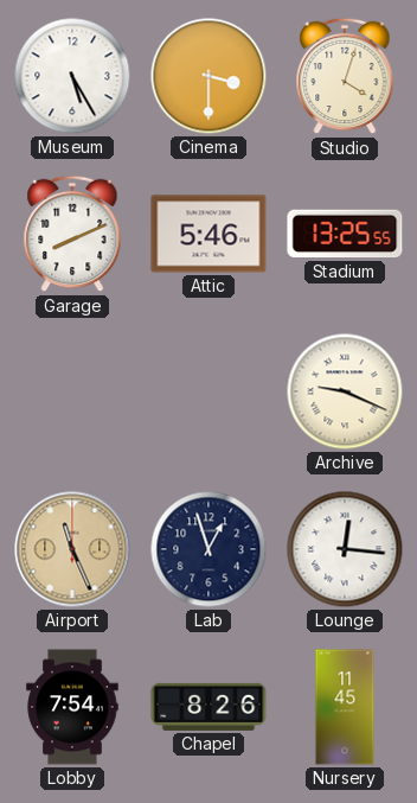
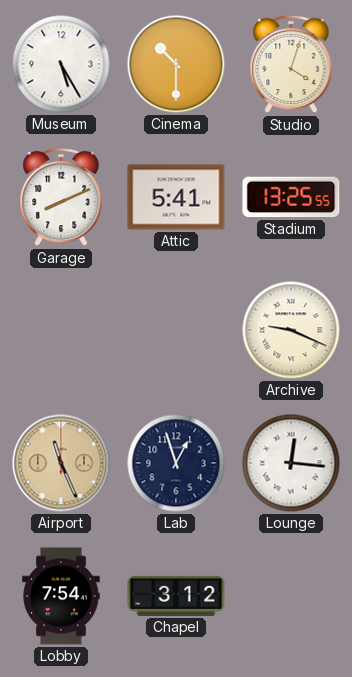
Cinema: 3:30 -> 10:30
Attic: 5:46 -> 5:41
Chapel: 8:26 -> 3:12
Nursery: 11:45 -> none
